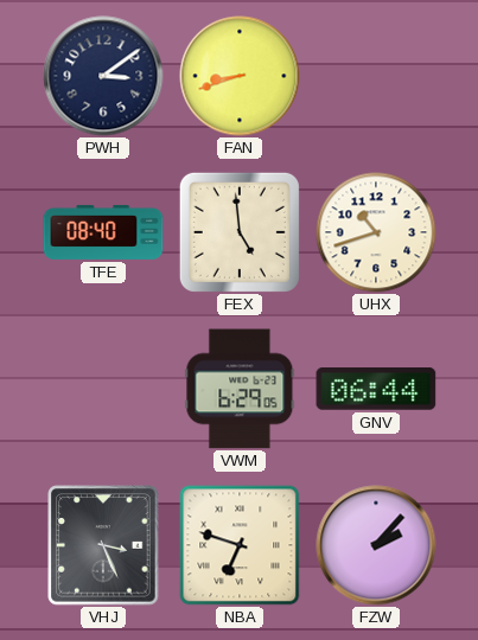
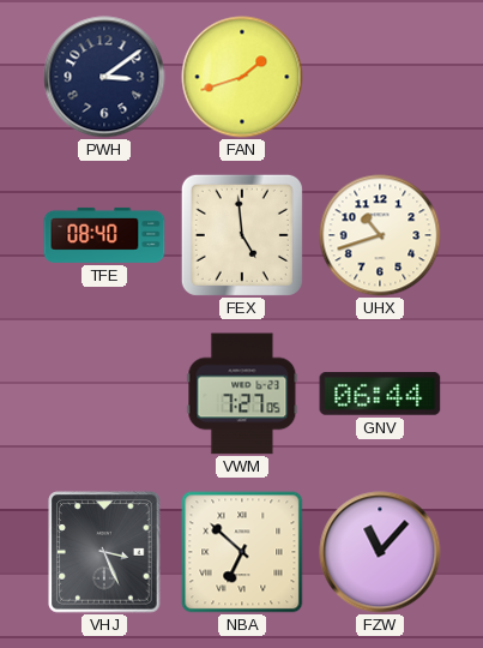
FAN: 8:42 -> 1:42
VWM: 6:29 -> 7:27
NBA: 6:48 -> 6:52
FZW: 2:07 -> 11:07
